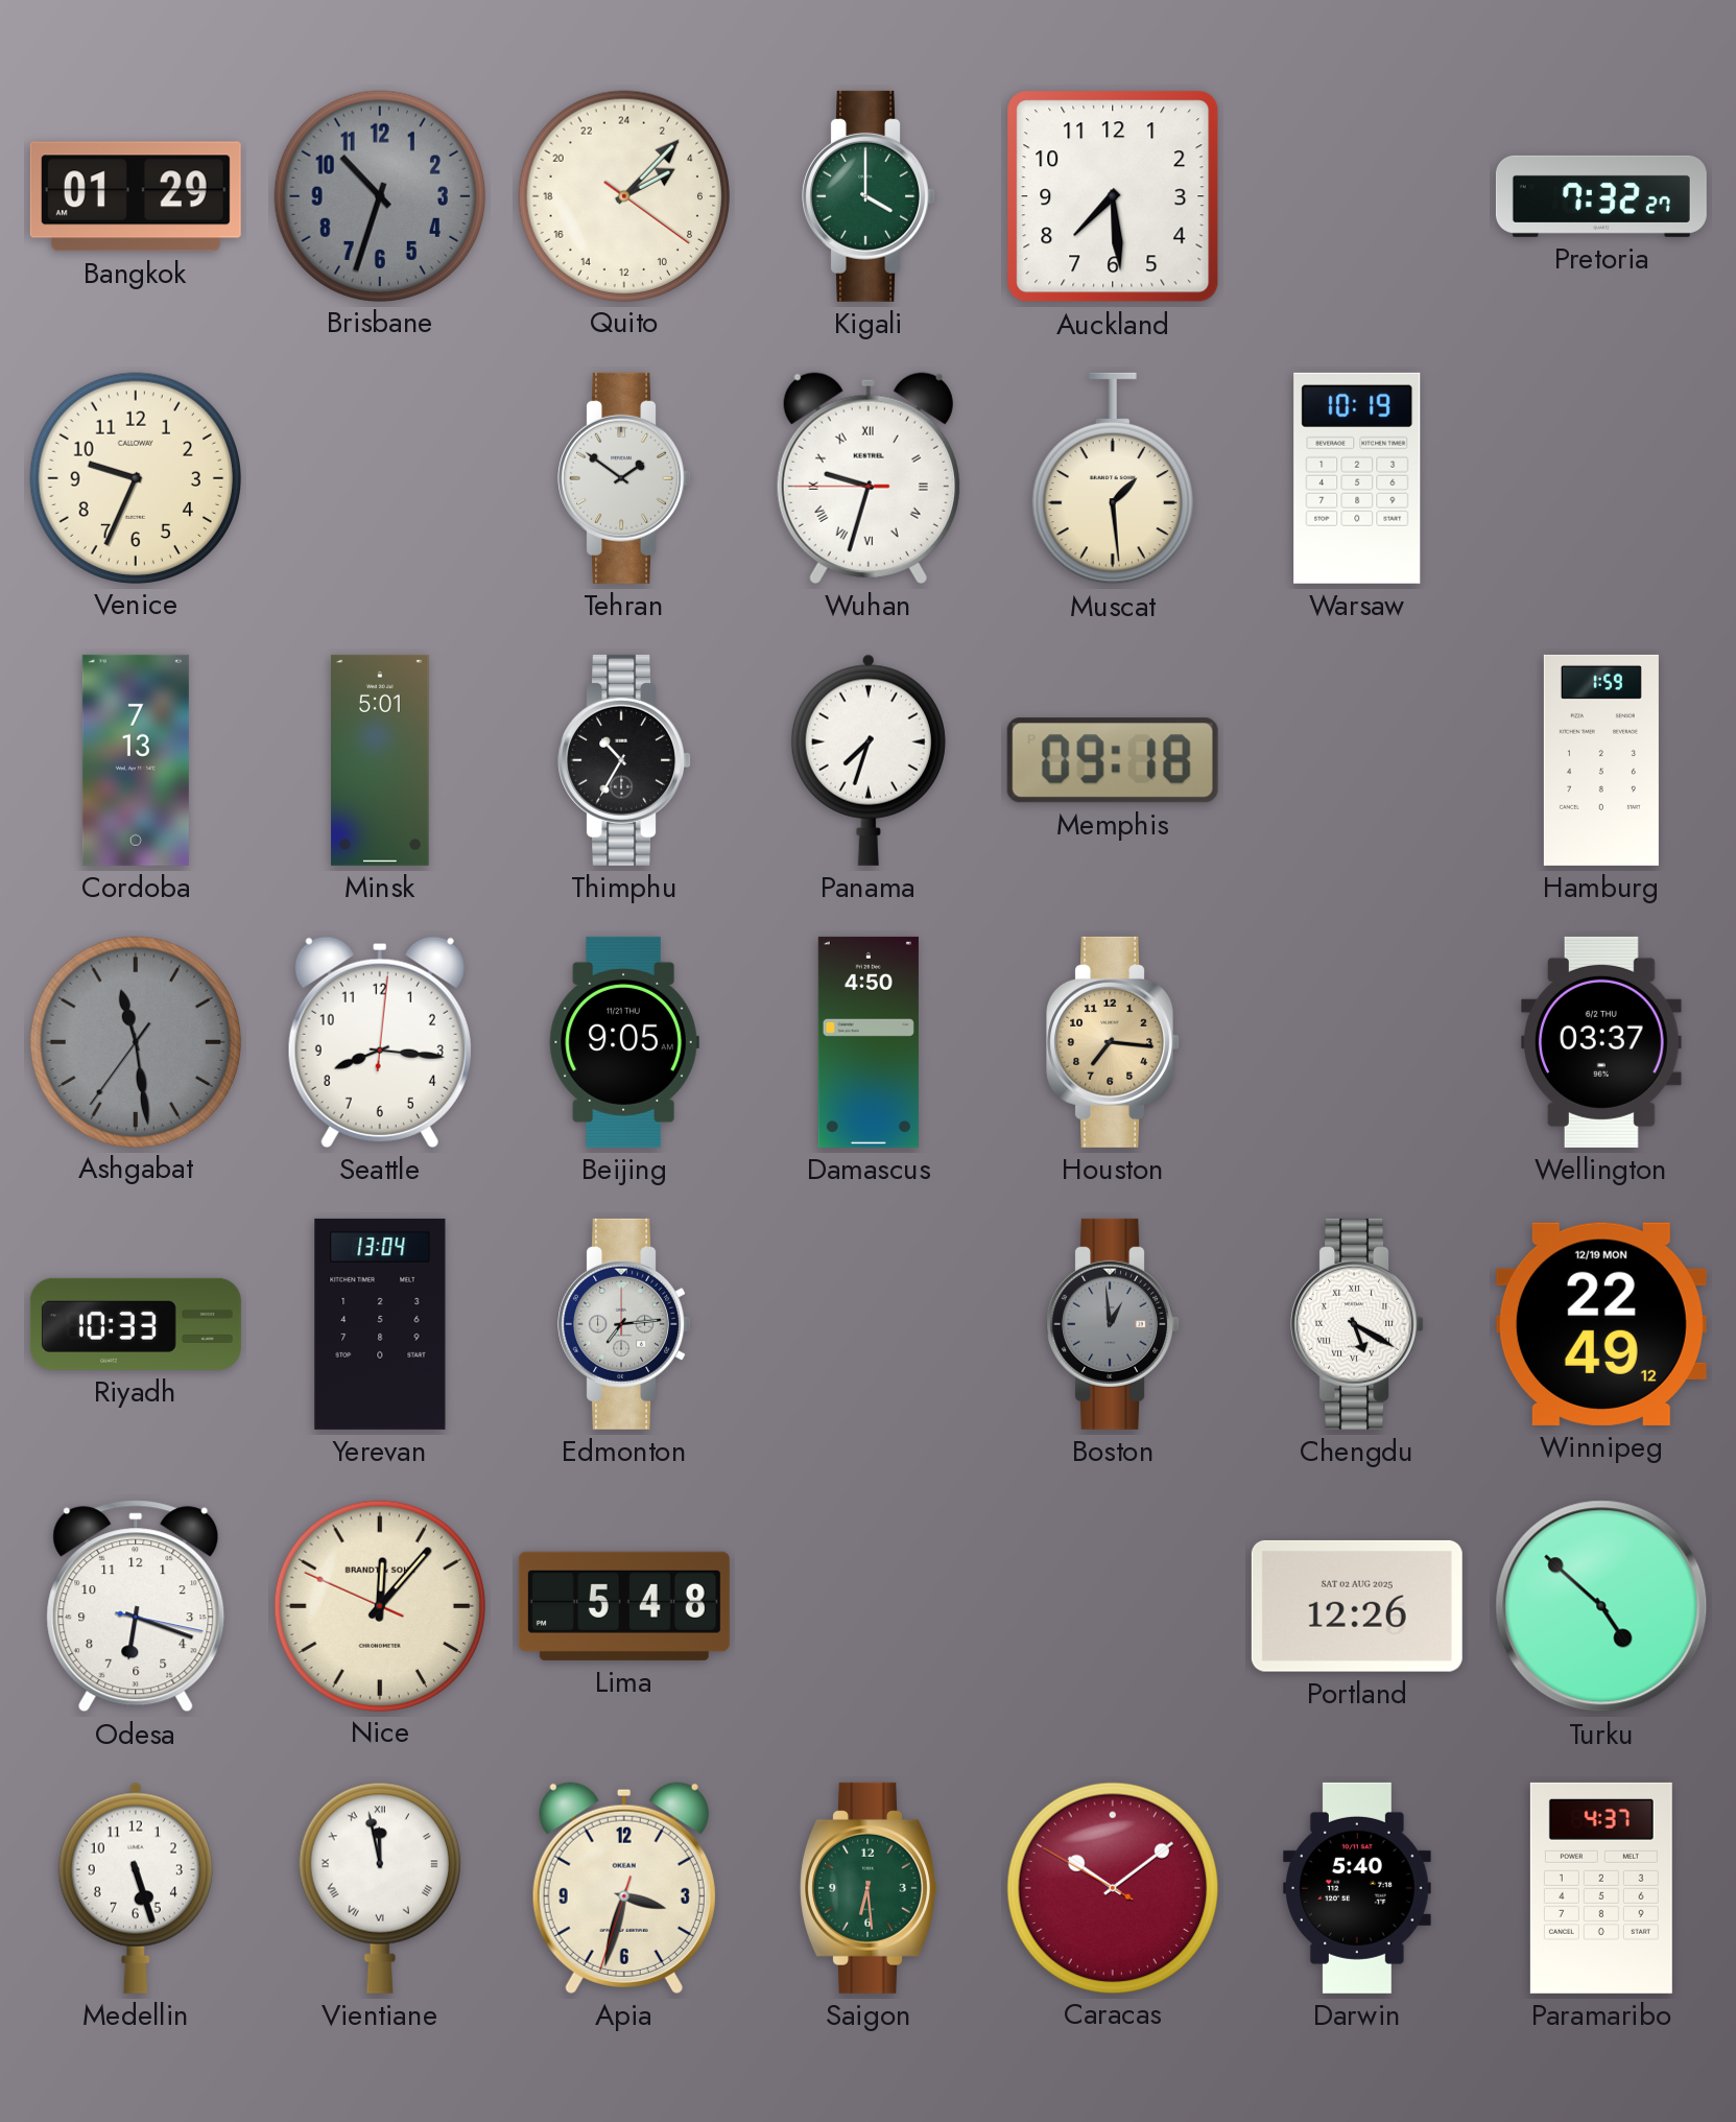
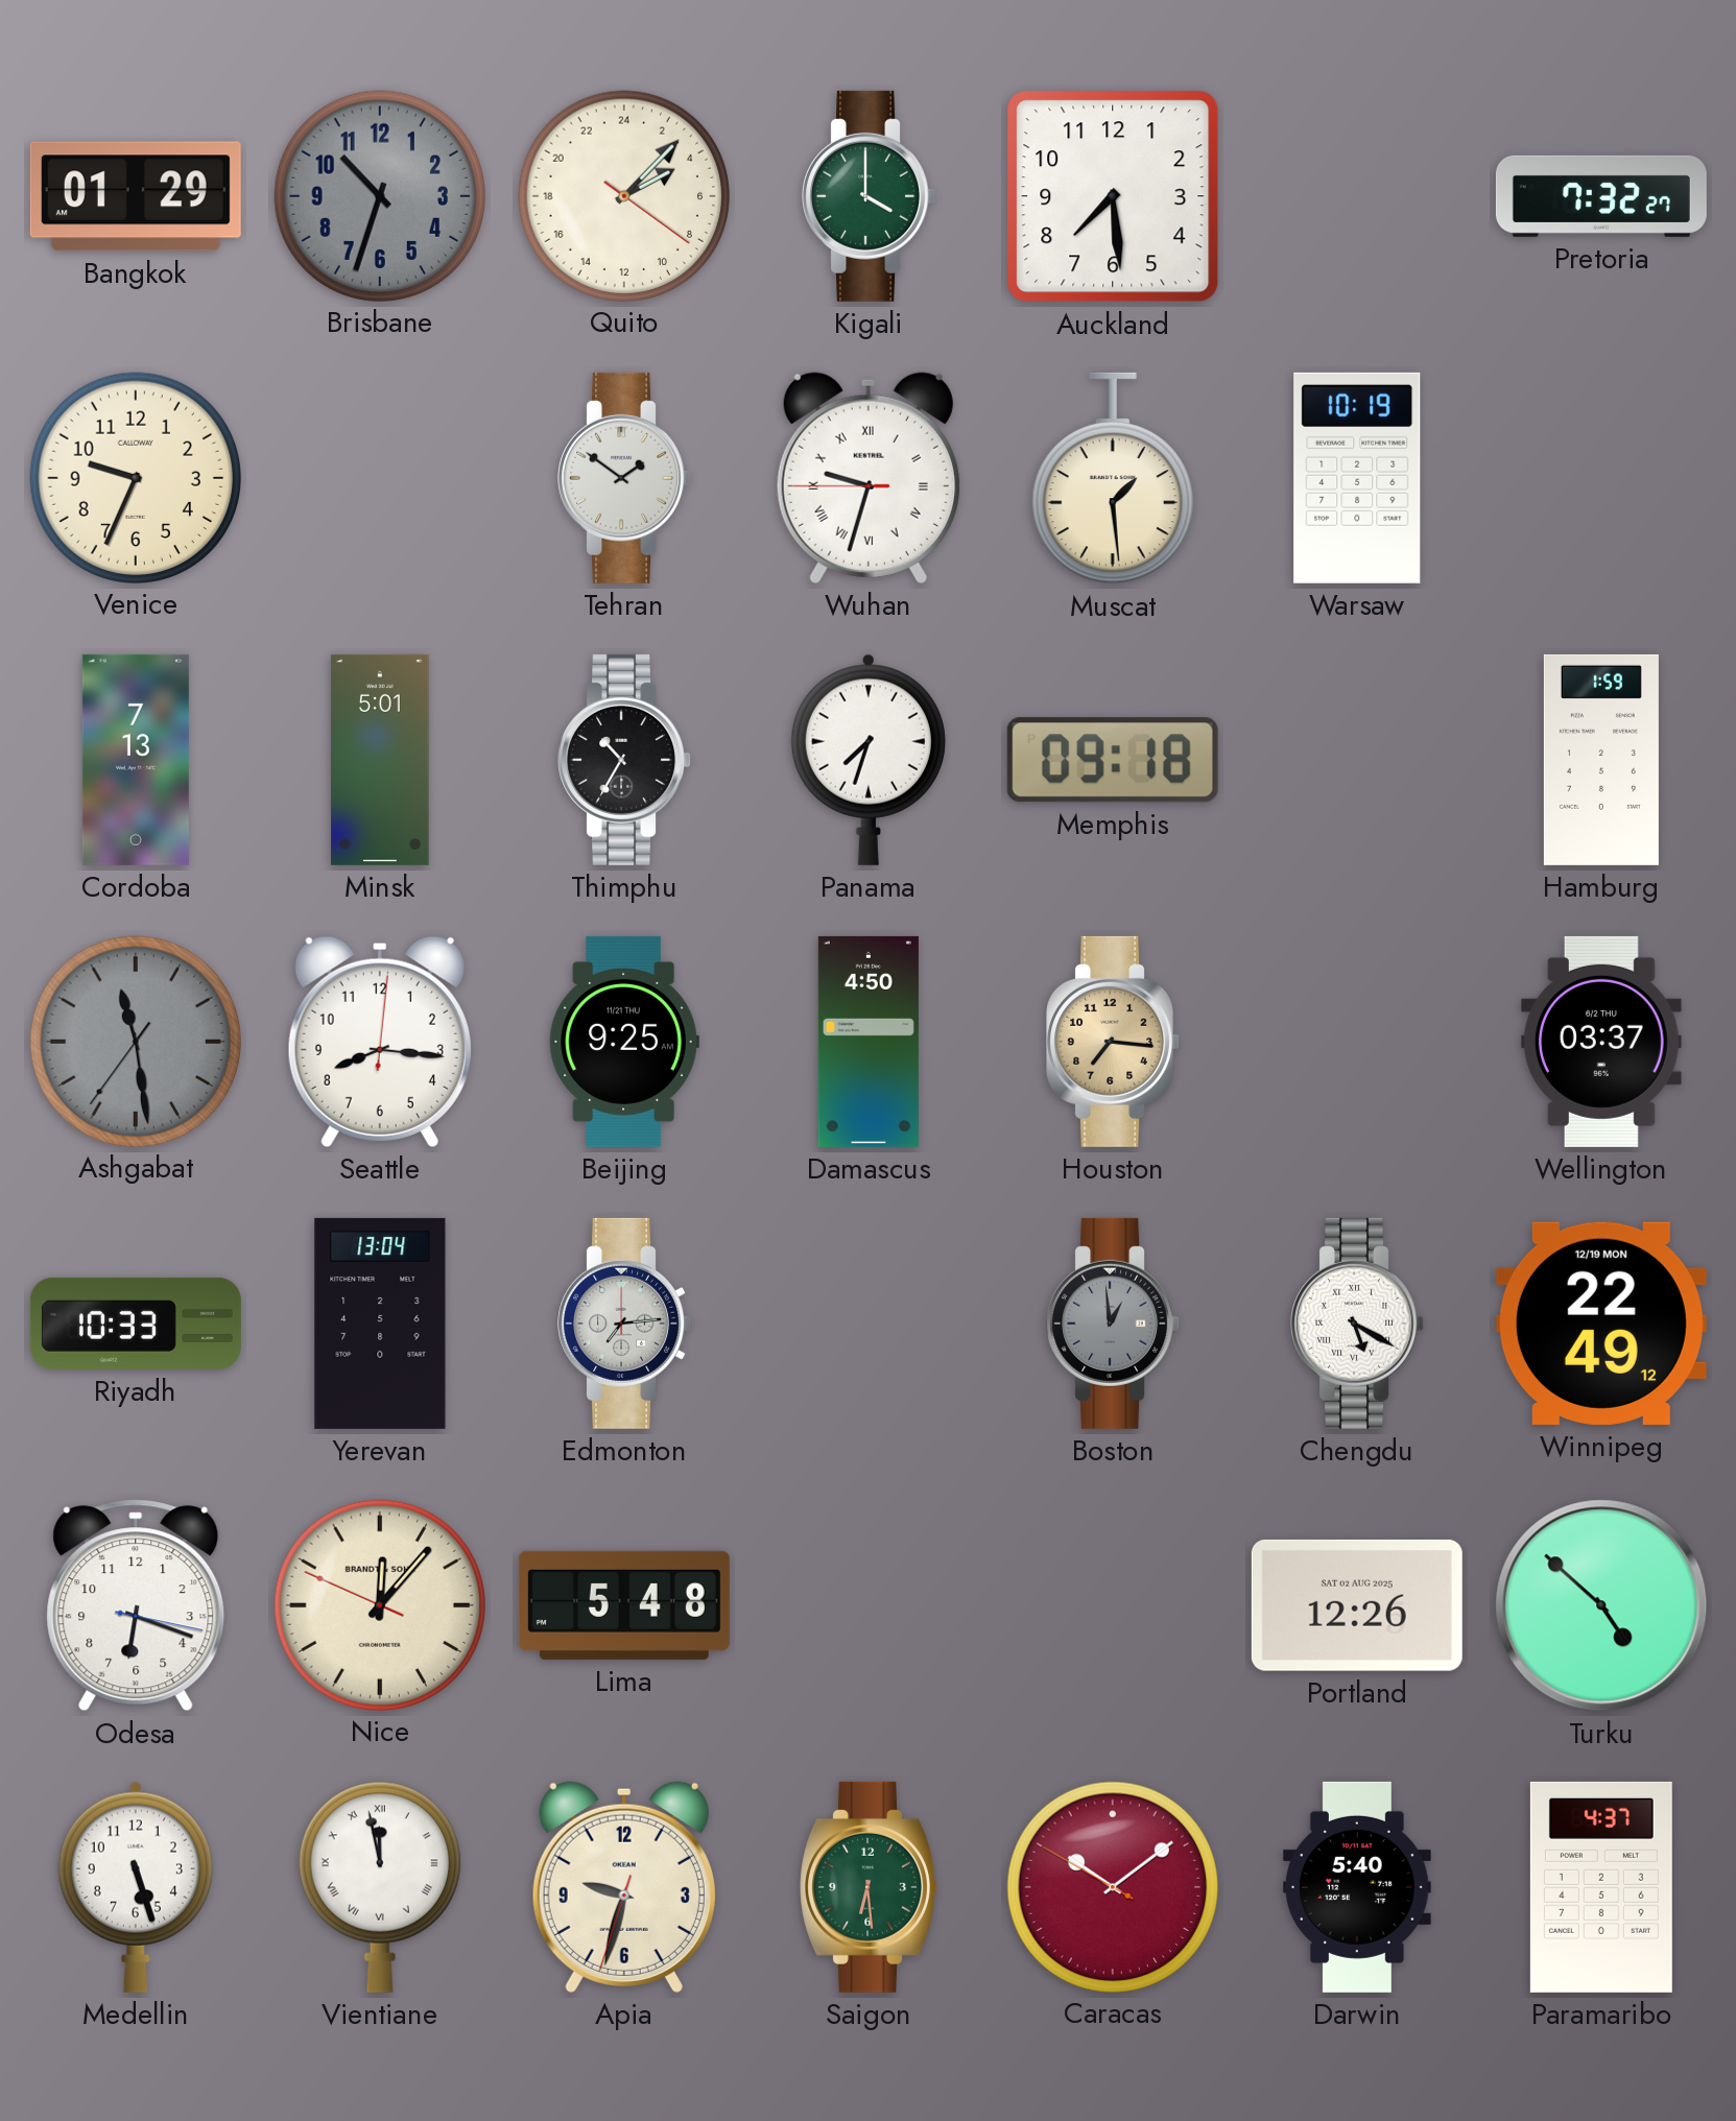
Beijing: 9:05 -> 9:25
Apia: 3:32 -> 9:32
